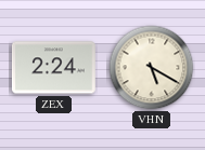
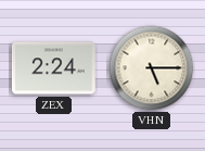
VHN: 5:20 -> 5:15
